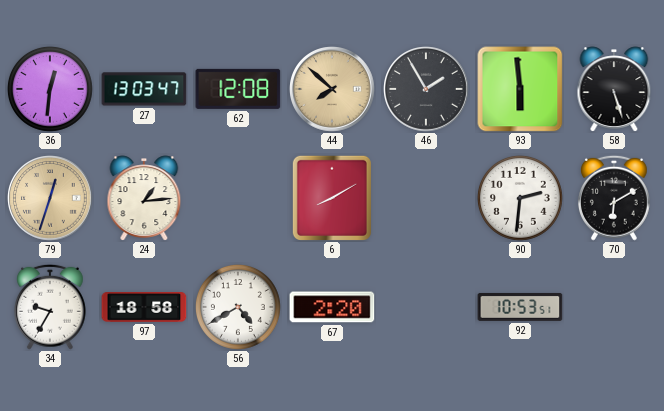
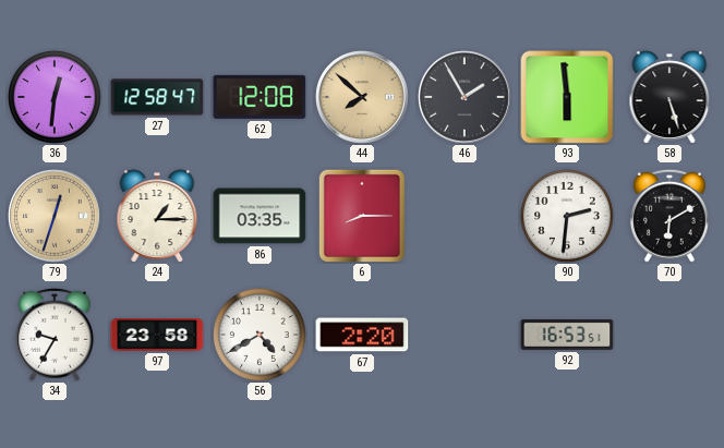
27: 13:03 -> 12:58
24: 1:14 -> 1:15
86: none -> 03:35
6: 8:10 -> 8:15
97: 18:58 -> 23:58
92: 10:53 -> 16:53
